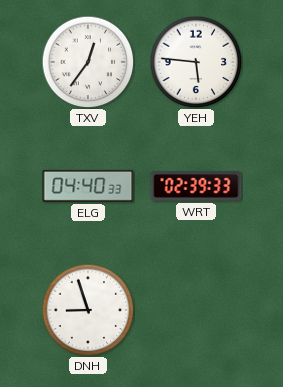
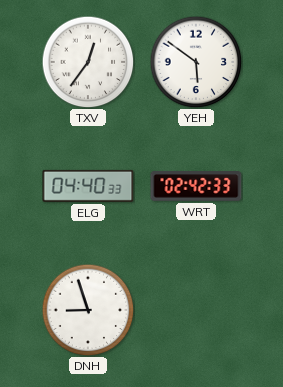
YEH: 5:46 -> 5:51
WRT: 02:39 -> 02:42
